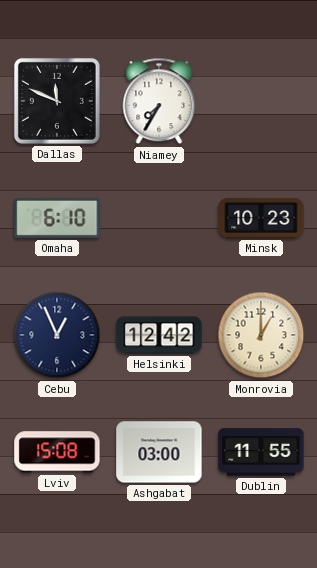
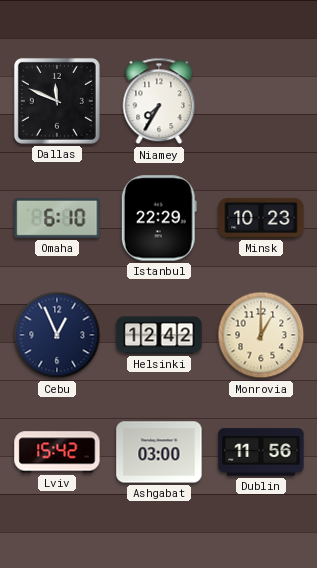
Istanbul: none -> 22:29
Lviv: 15:08 -> 15:42
Dublin: 11:55 -> 11:56
